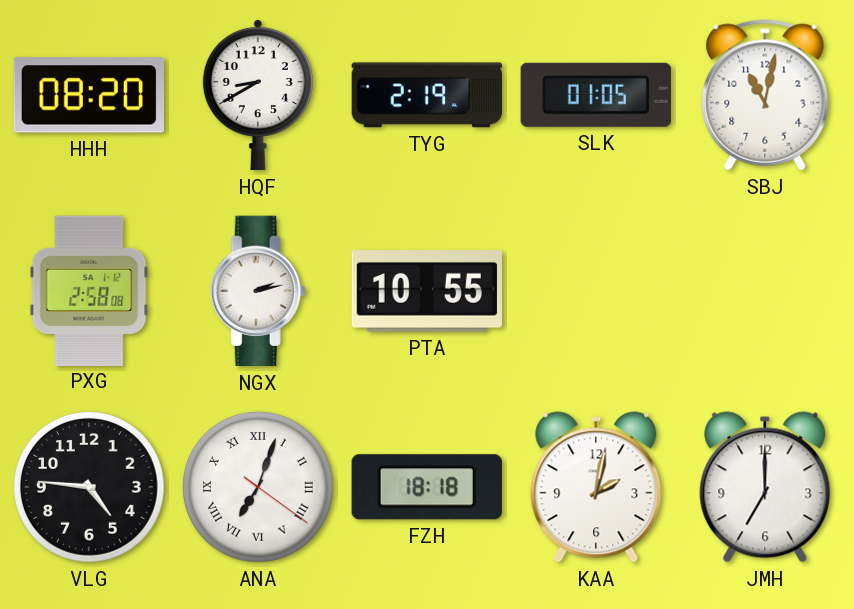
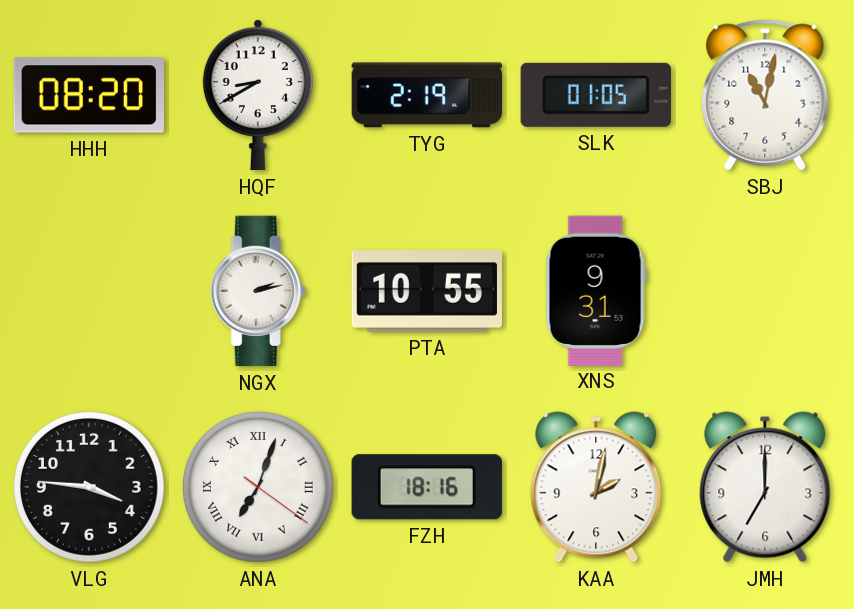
PXG: 2:58 -> none
XNS: none -> 9:31
VLG: 4:46 -> 3:46
FZH: 18:18 -> 18:16
